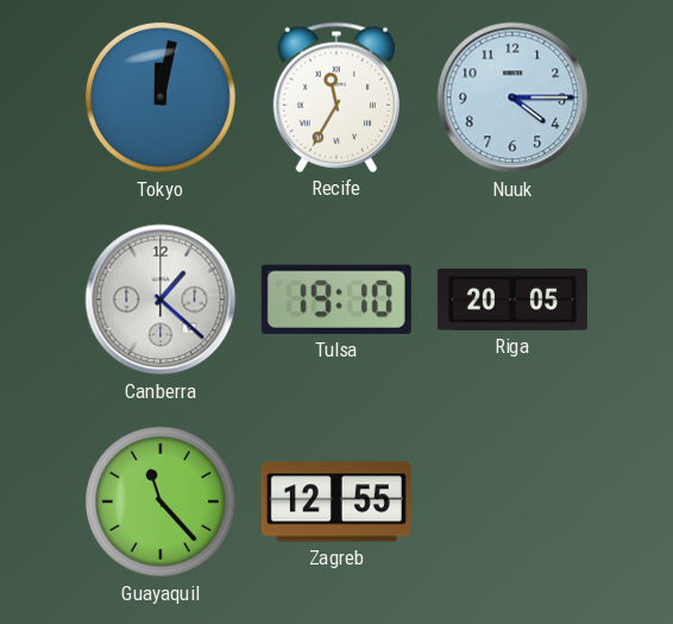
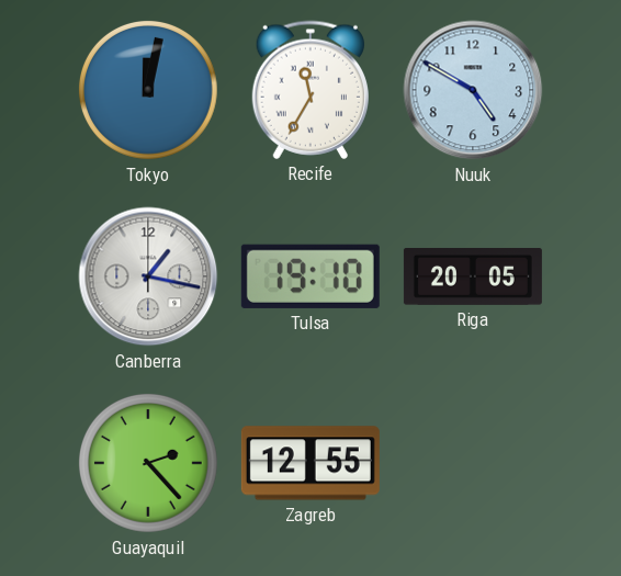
Nuuk: 4:15 -> 4:50
Canberra: 1:22 -> 1:17
Guayaquil: 11:23 -> 2:23
